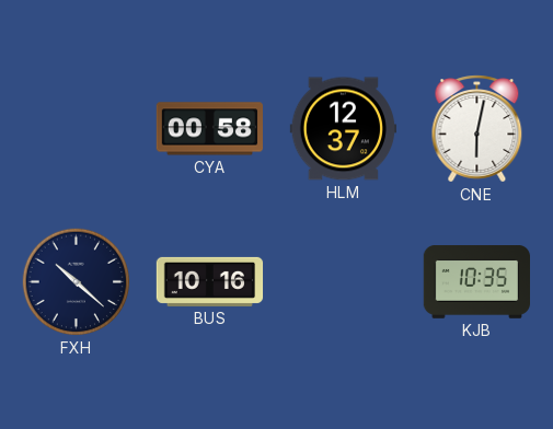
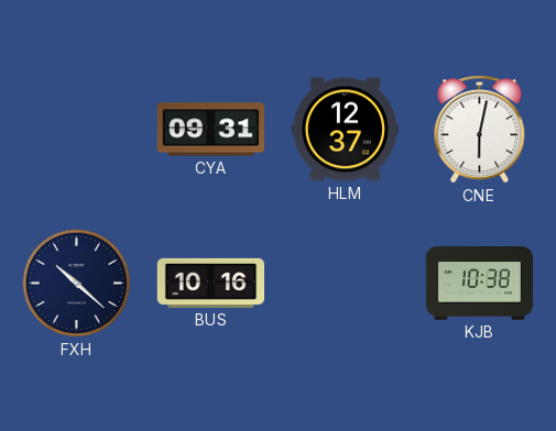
CYA: 00:58 -> 09:31
KJB: 10:35 -> 10:38
